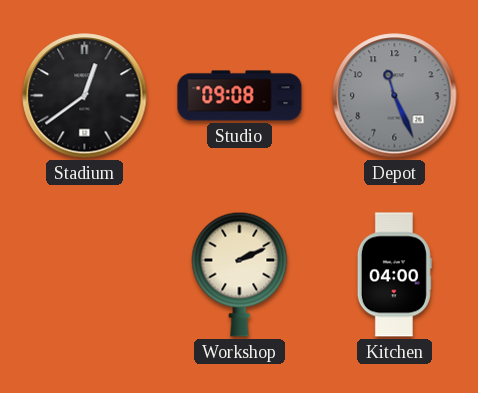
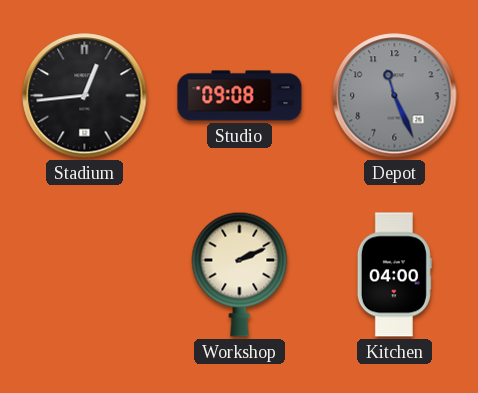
Stadium: 12:39 -> 12:44
